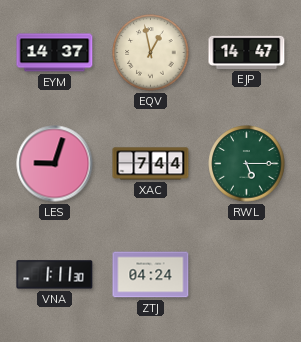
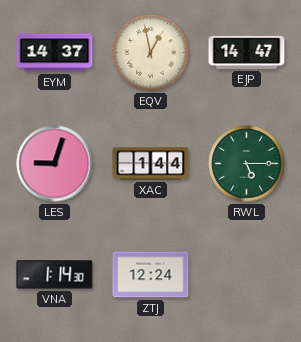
XAC: 7:44 -> 1:44
VNA: 1:11 -> 1:14
ZTJ: 04:24 -> 12:24
